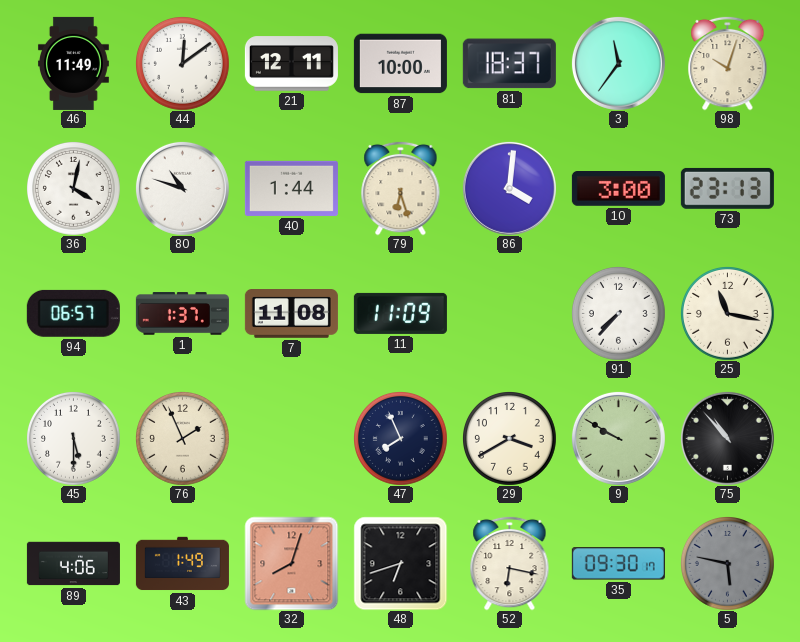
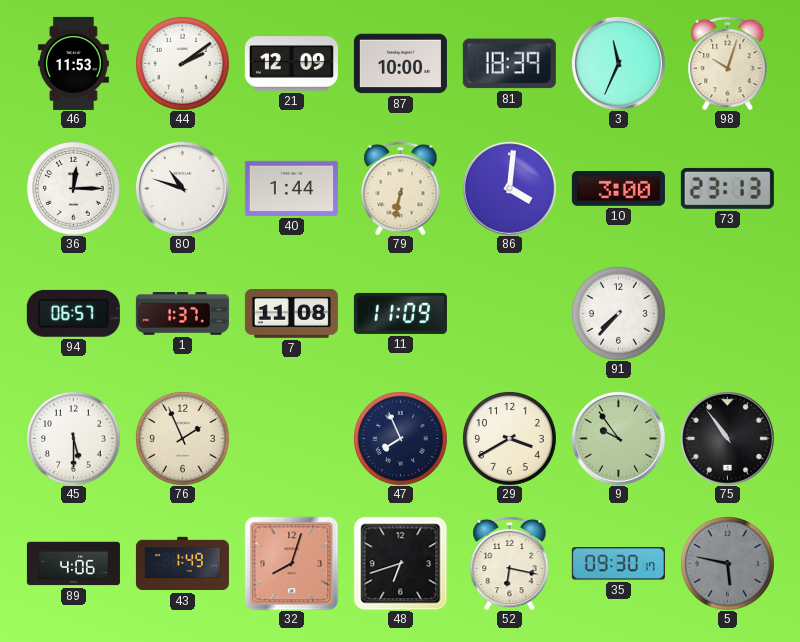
46: 11:49 -> 11:53
44: 12:09 -> 2:09
21: 12:11 -> 12:09
81: 18:37 -> 18:39
3: 11:36 -> 11:34
36: 4:02 -> 12:15
79: 6:27 -> 6:32
25: 11:17 -> none
9: 9:50 -> 9:54
75: 10:53 -> 10:54
